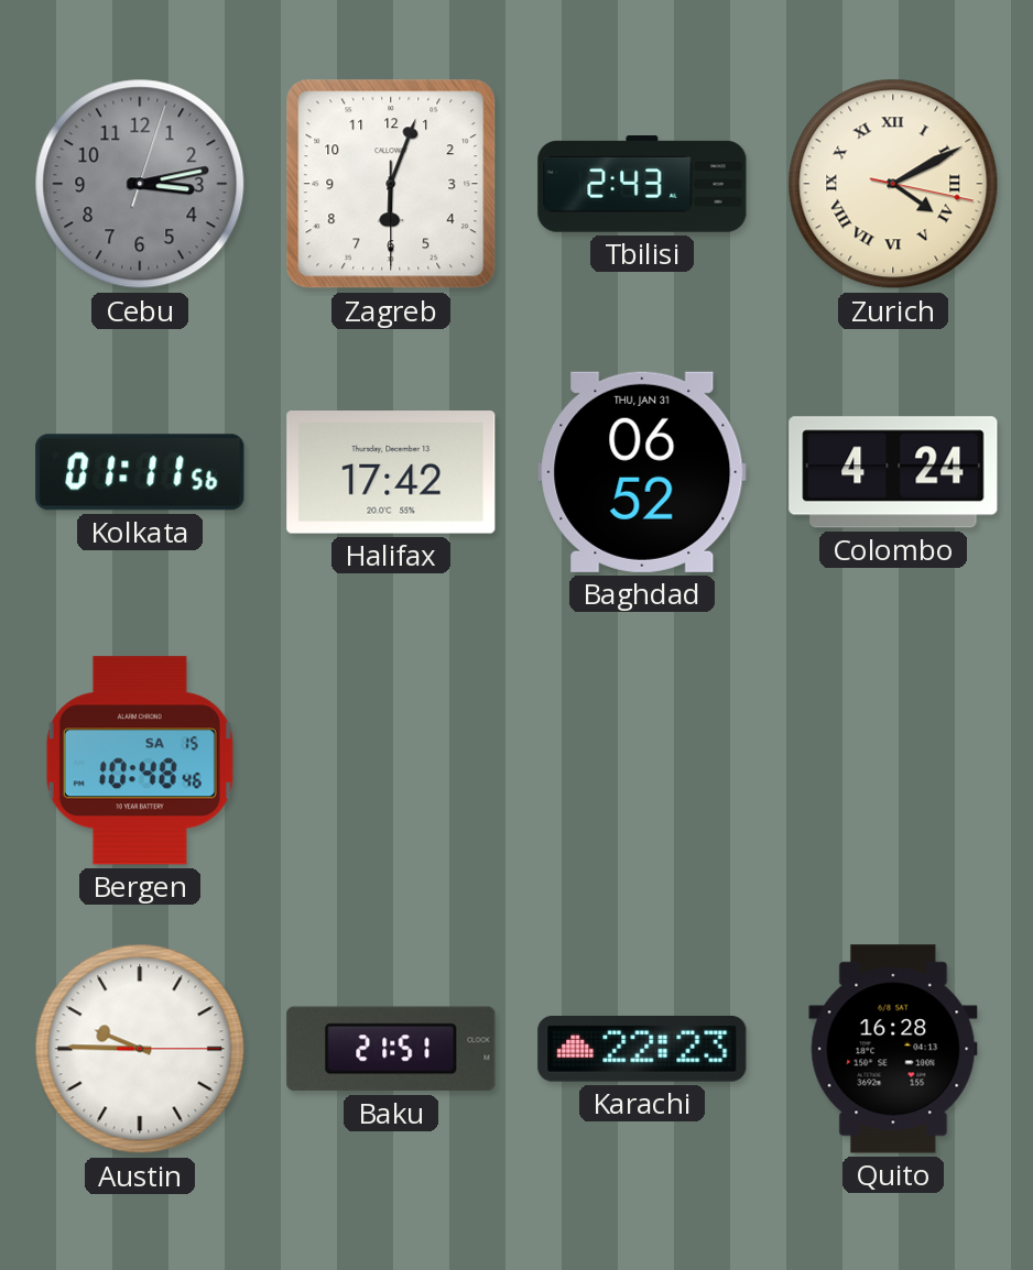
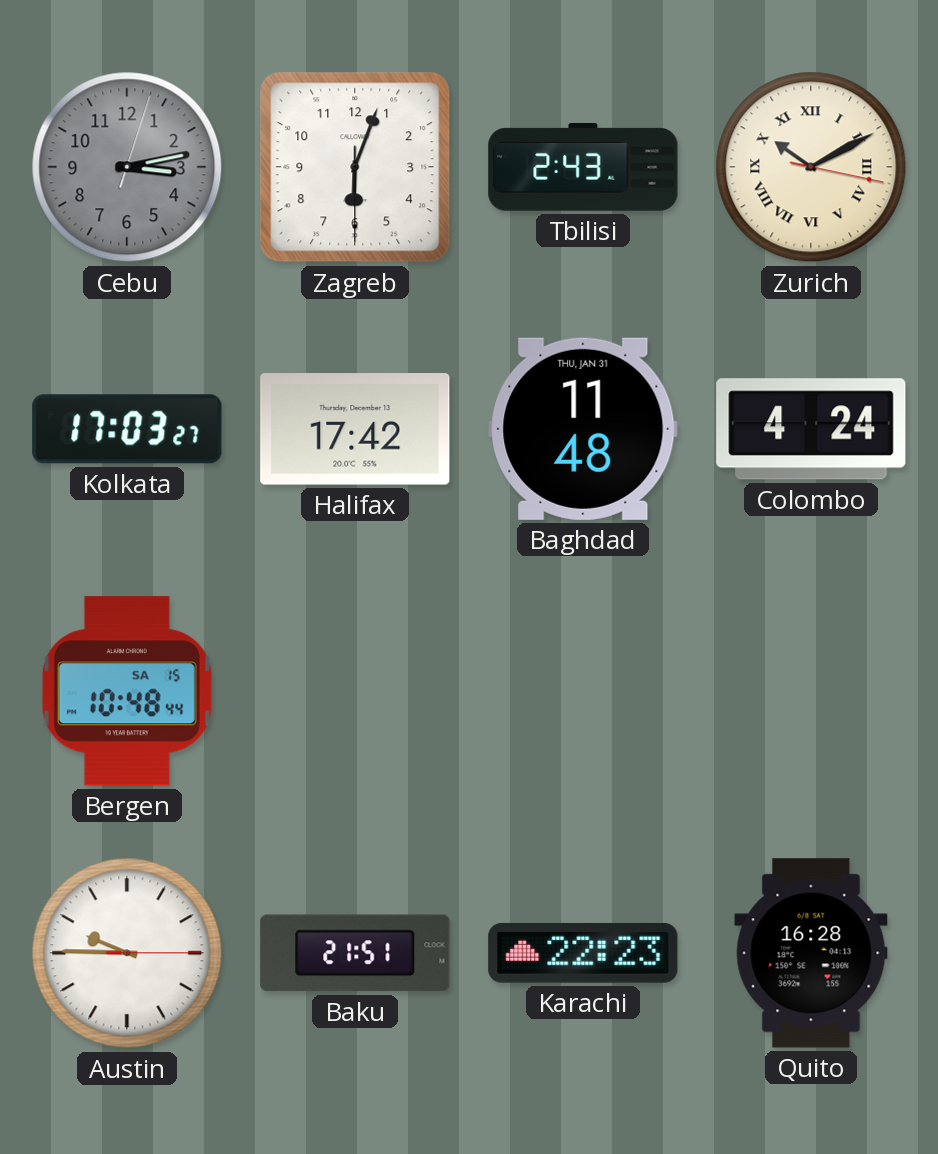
Zurich: 4:10 -> 10:10
Kolkata: 01:11 -> 17:03
Baghdad: 06:52 -> 11:48
Bergen: 10:48:46 -> 10:48:44
